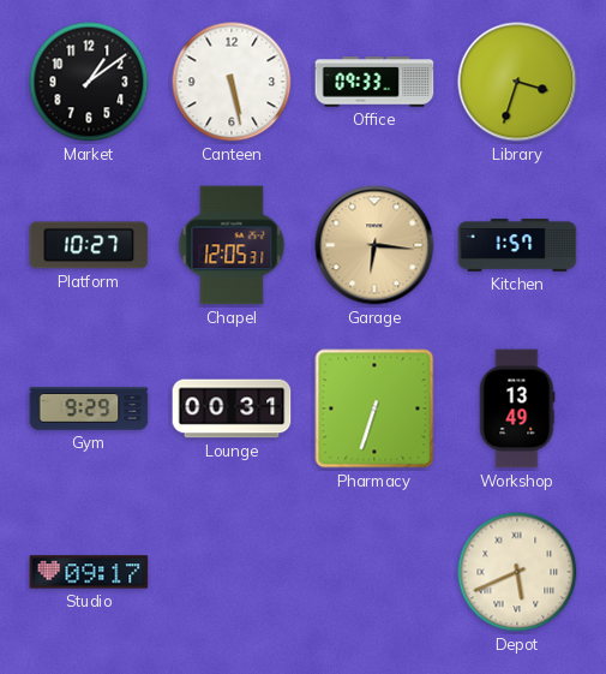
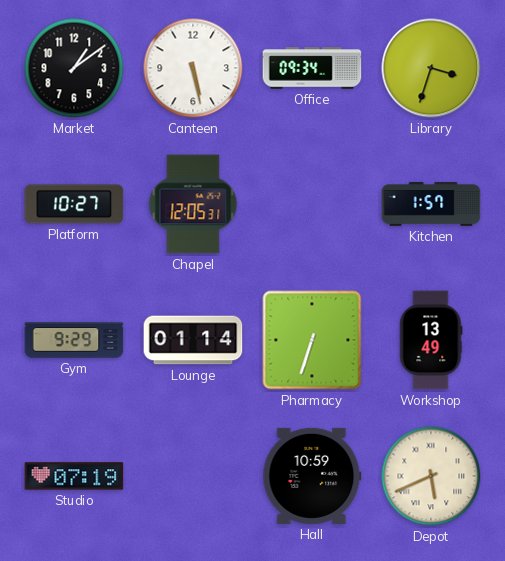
Office: 09:33 -> 09:34
Garage: 6:16 -> none
Lounge: 00:31 -> 01:14
Studio: 09:17 -> 07:19
Hall: none -> 10:59
